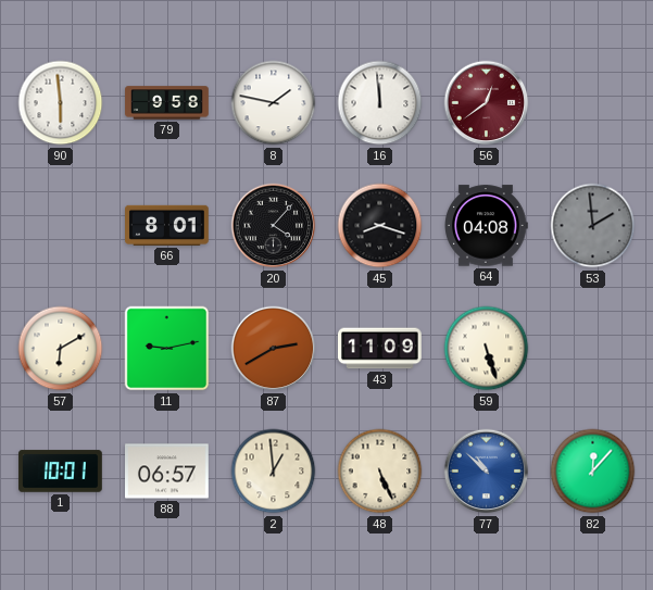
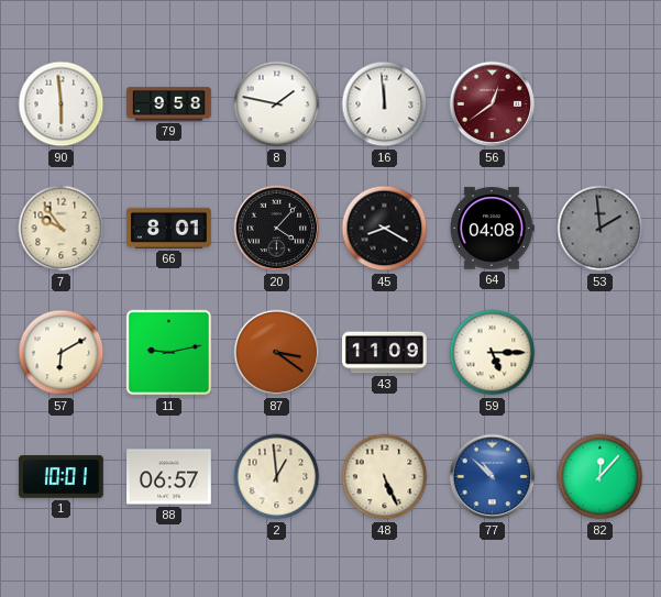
7: none -> 9:54
45: 8:18 -> 8:20
87: 2:40 -> 3:21
59: 5:27 -> 5:15
